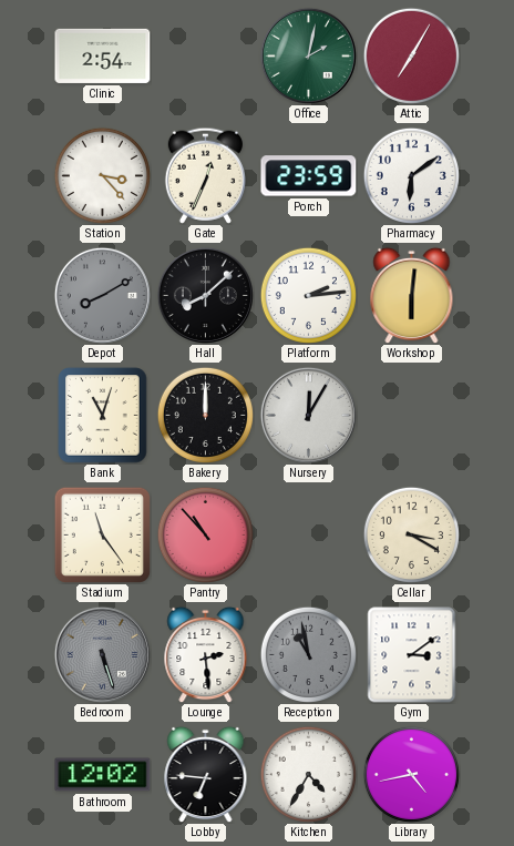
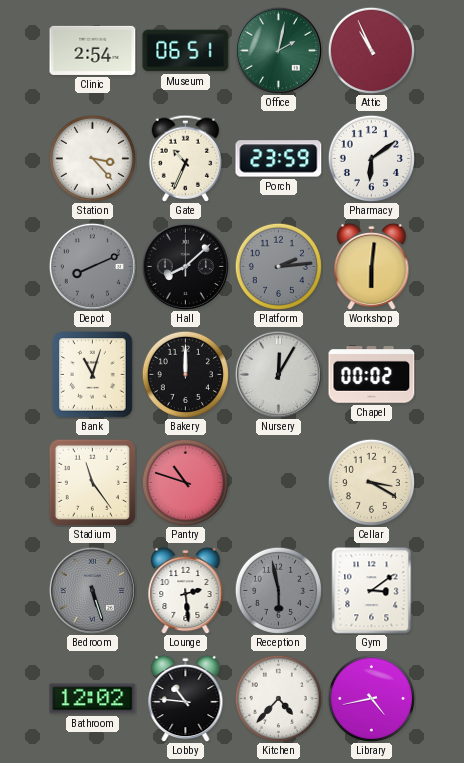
Museum: none -> 06:51
Attic: 7:05 -> 10:56
Gate: 12:34 -> 10:34
Depot: 8:10 -> 8:11
Platform dial: white -> grey
Chapel: none -> 00:02
Pantry: 10:53 -> 10:48
Reception: 10:58 -> 5:58
Lobby: 6:46 -> 10:46
Kitchen: 4:35 -> 4:37
